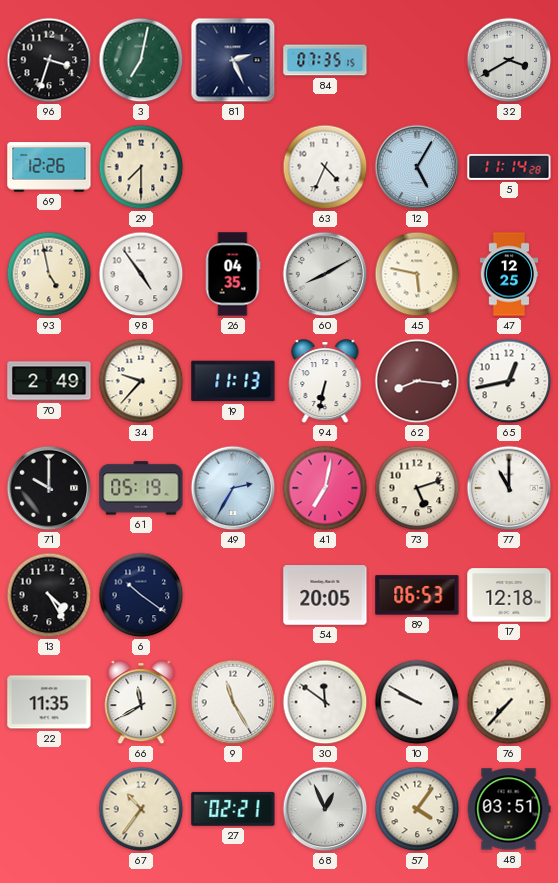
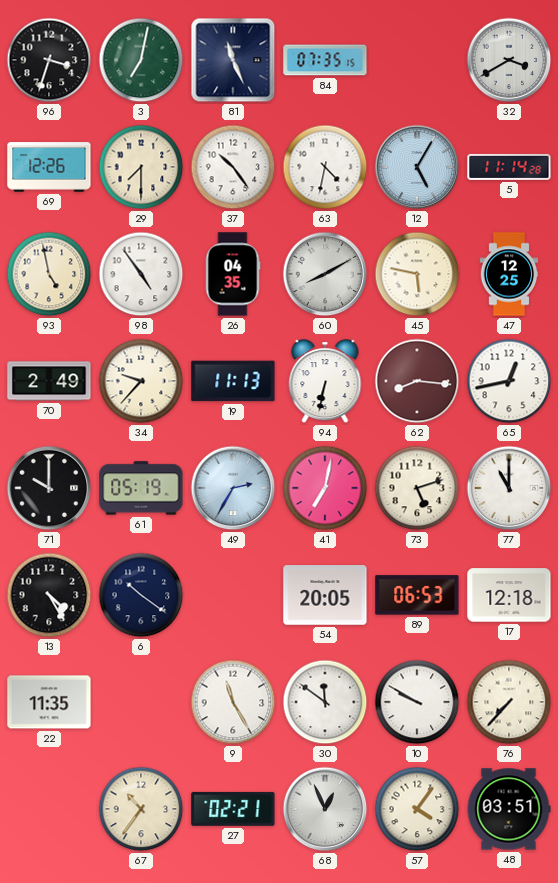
81: 2:26 -> 11:26
37: none -> 10:24
63: 4:34 -> 4:32
66: 11:40 -> none
